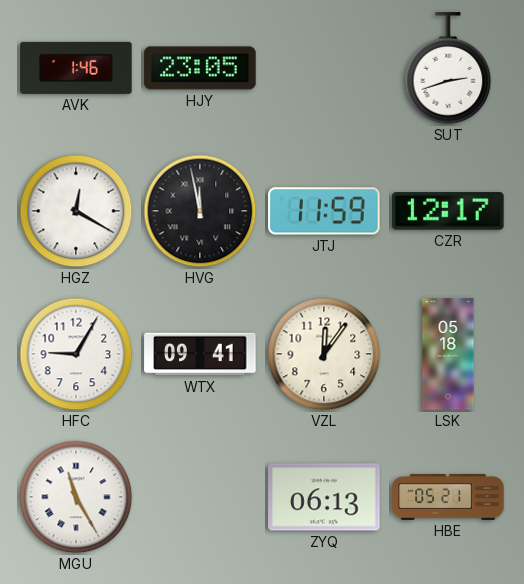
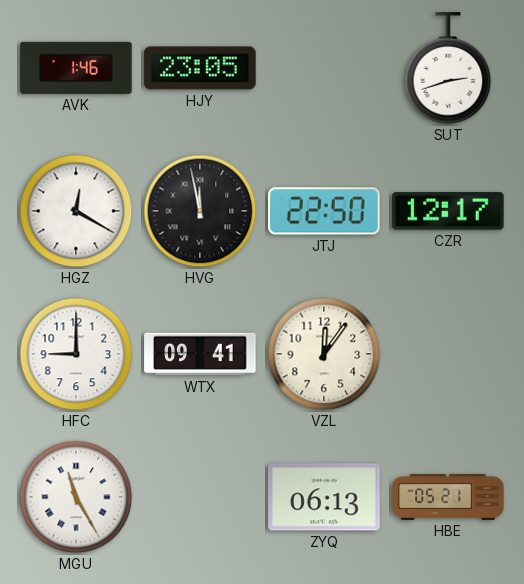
JTJ: 11:59 -> 22:50
HFC: 9:05 -> 9:00
LSK: 05:18 -> none
